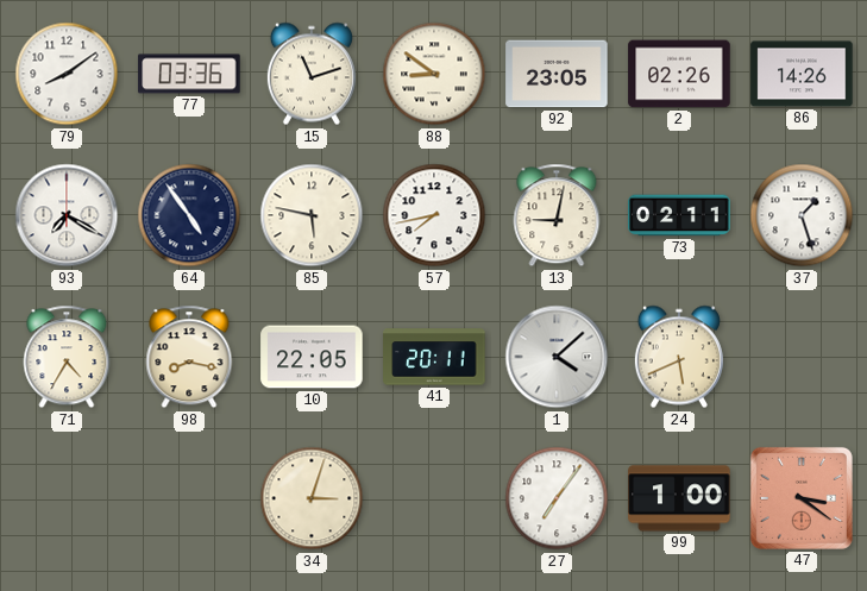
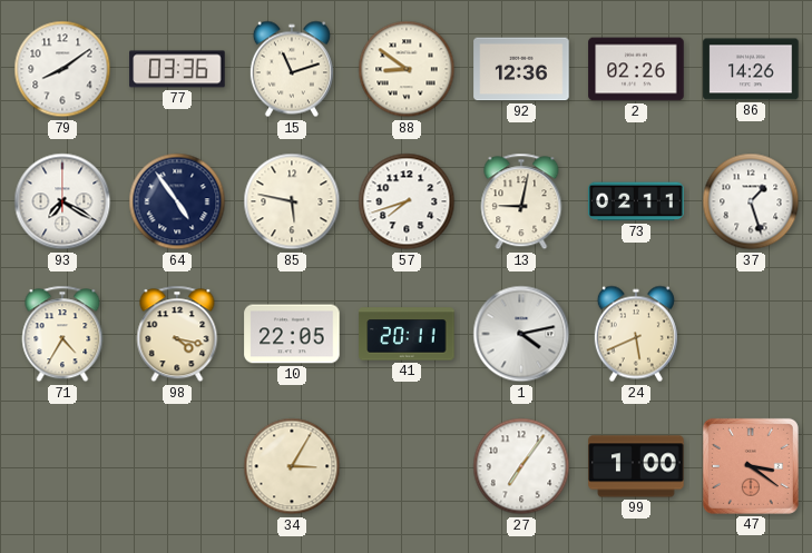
92: 23:05 -> 12:36
57: 7:43 -> 7:42
98: 8:17 -> 4:17
1: 4:08 -> 4:13
34: 3:03 -> 3:05
